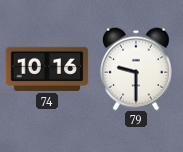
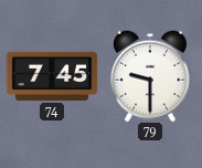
74: 10:16 -> 7:45
